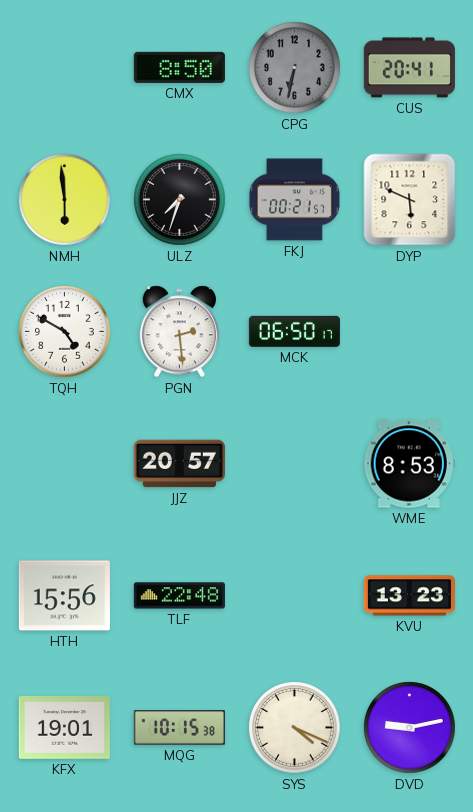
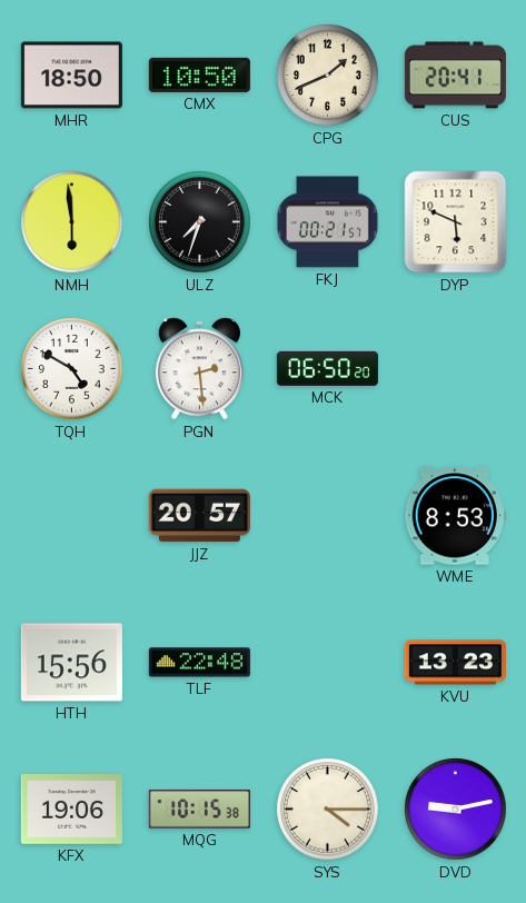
MHR: none -> 18:50
CMX: 8:50 -> 10:50
CPG: 6:32 -> 1:41
CPG dial: grey -> cream
MCK: 06:50:17 -> 06:50:20
KFX: 19:01 -> 19:06
SYS: 4:19 -> 4:15
